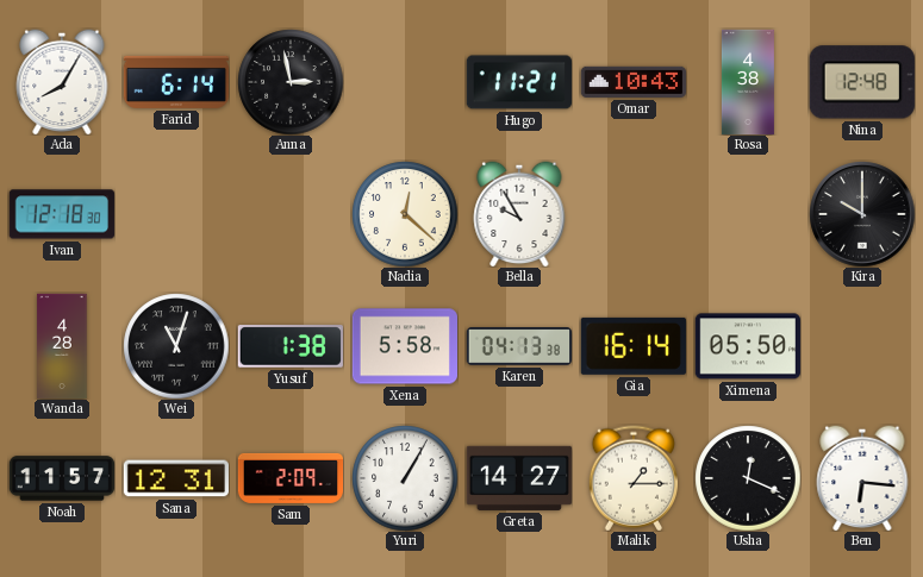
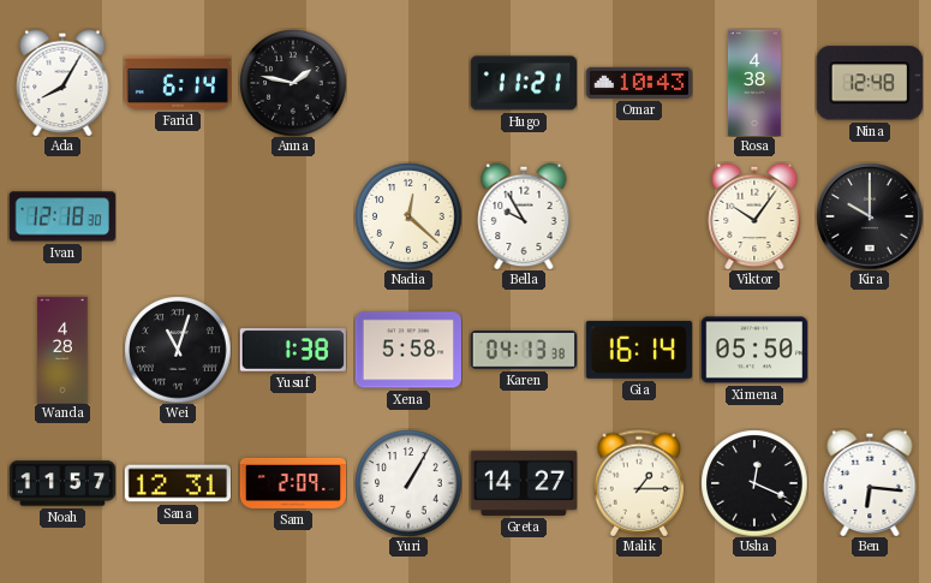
Anna: 2:58 -> 1:47
Viktor: none -> 10:06
